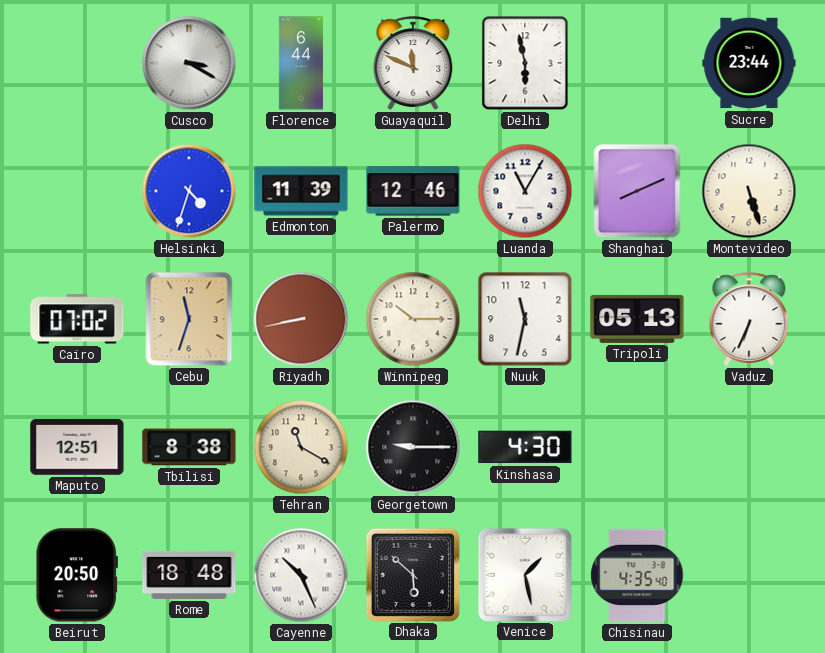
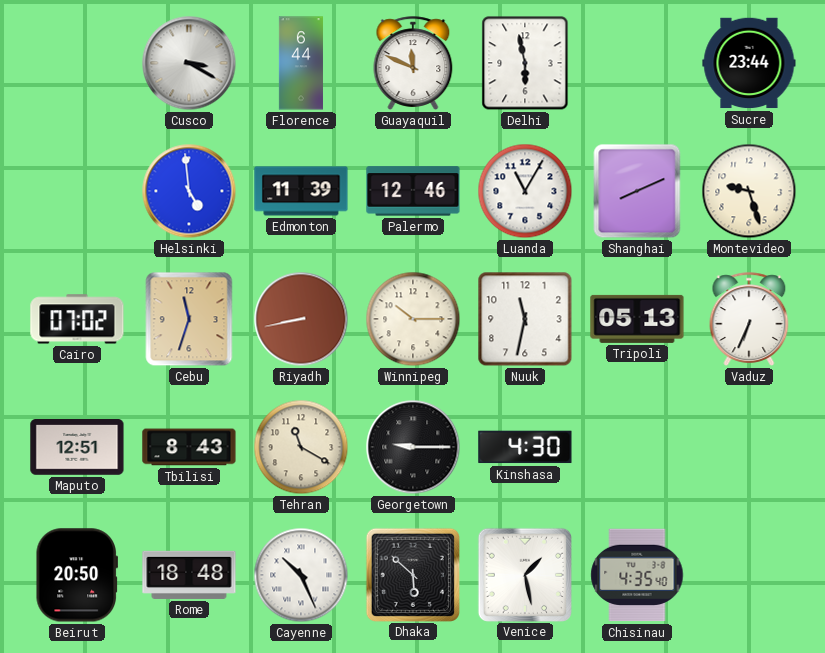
Helsinki: 4:33 -> 4:59
Montevideo: 5:27 -> 9:27
Tbilisi: 8:38 -> 8:43
